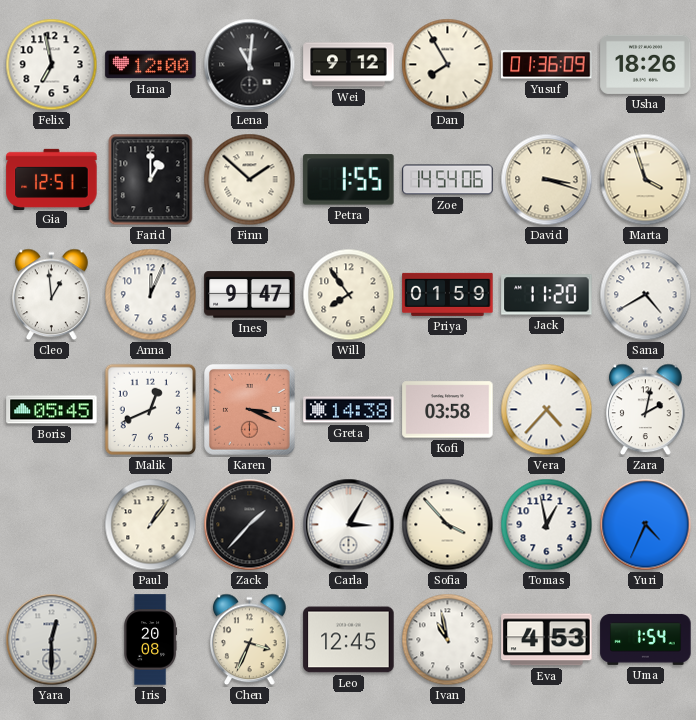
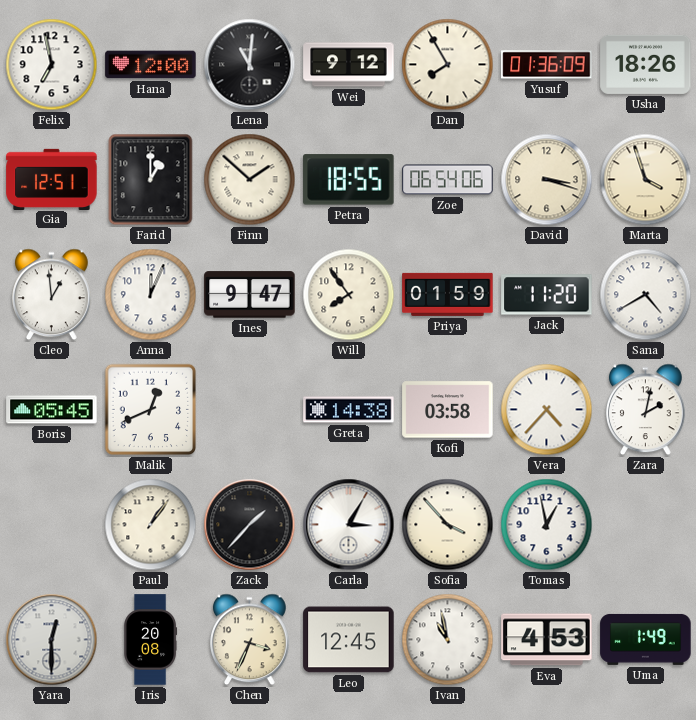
Petra: 1:55 -> 18:55
Zoe: 14:54 -> 06:54
Karen: 3:19 -> none
Yuri: 4:34 -> none
Uma: 1:54 -> 1:49
